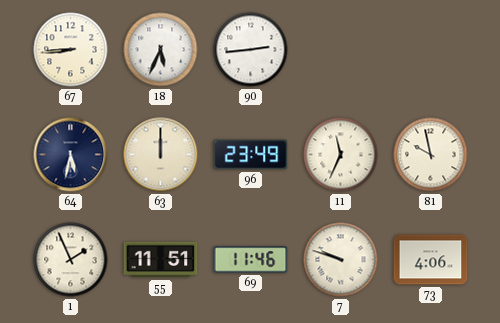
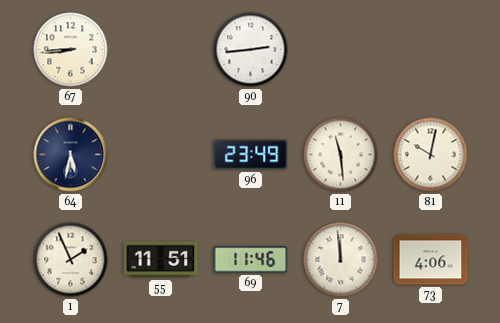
18: 5:34 -> none
63: 12:00 -> none
11: 11:34 -> 11:29
81: 9:58 -> 10:02
7: 9:48 -> 11:59
